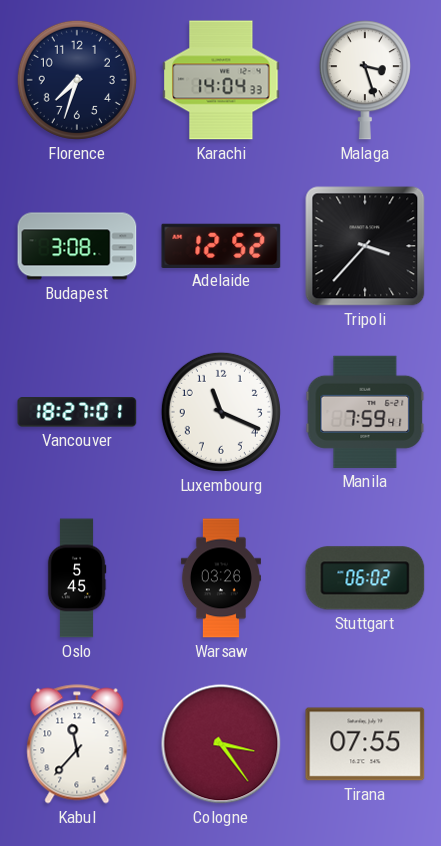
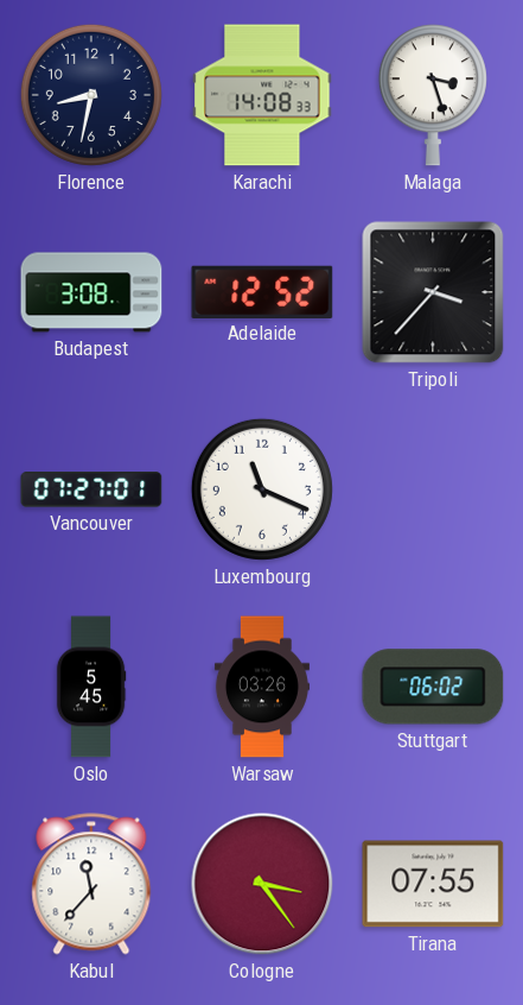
Florence: 7:33 -> 8:32
Karachi: 14:04 -> 14:08
Vancouver: 18:27 -> 07:27
Manila: 7:59 -> none
